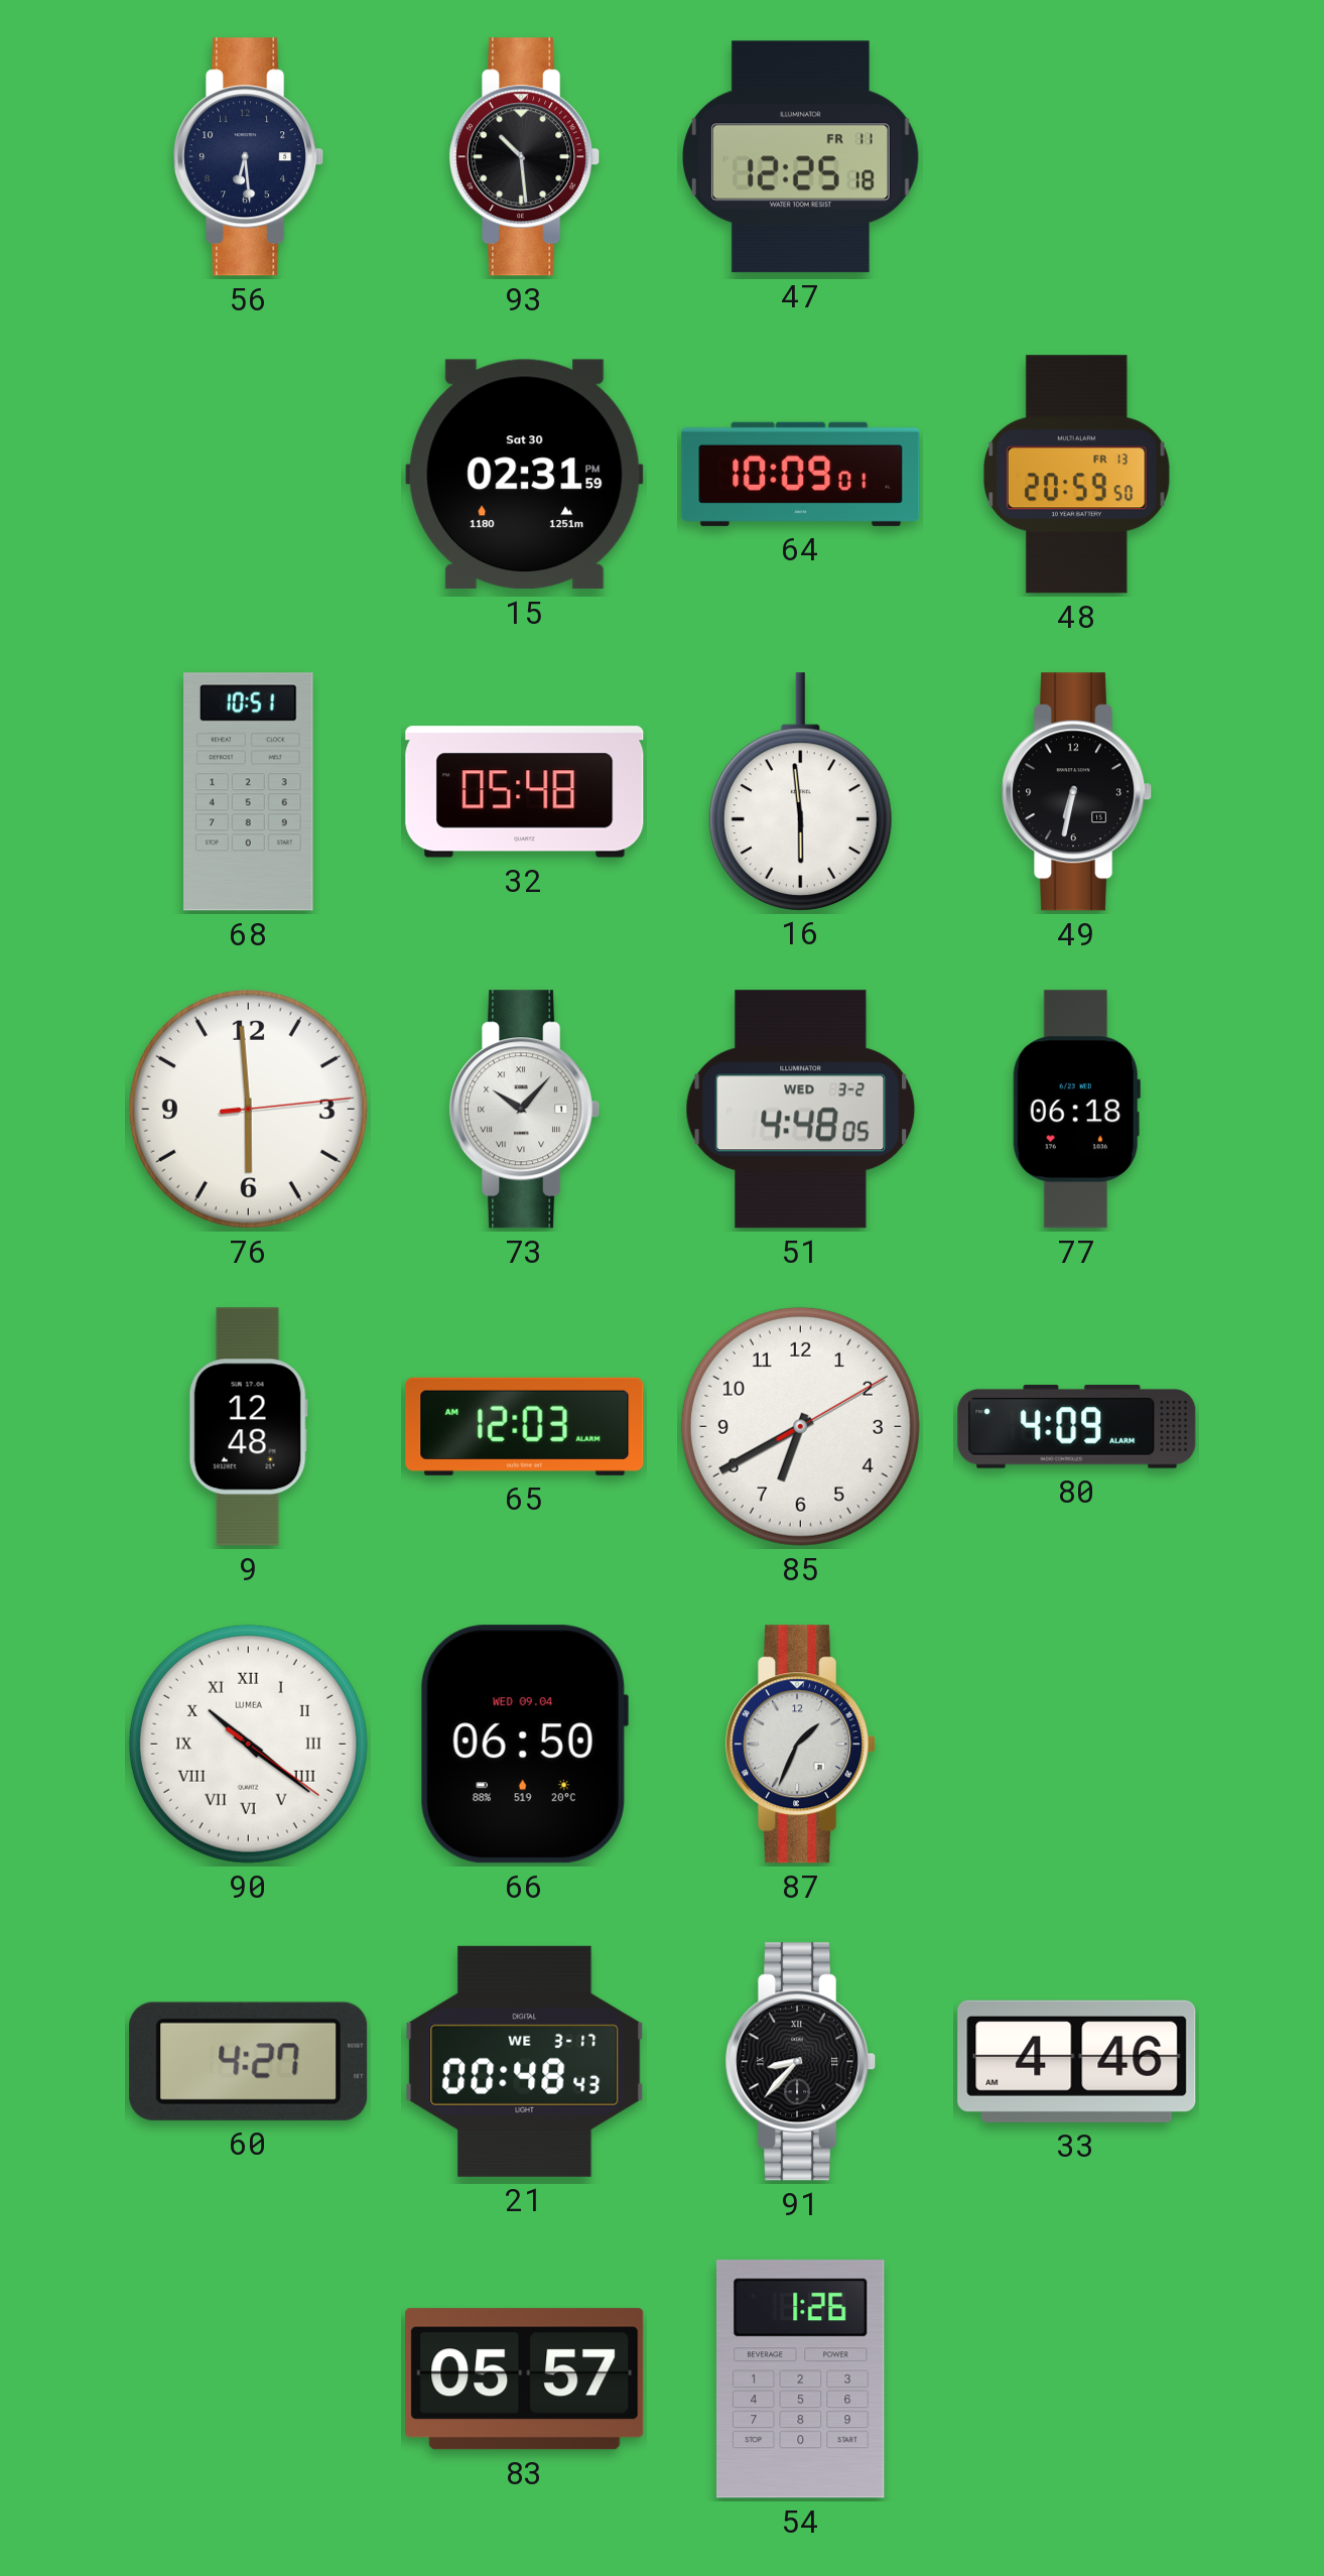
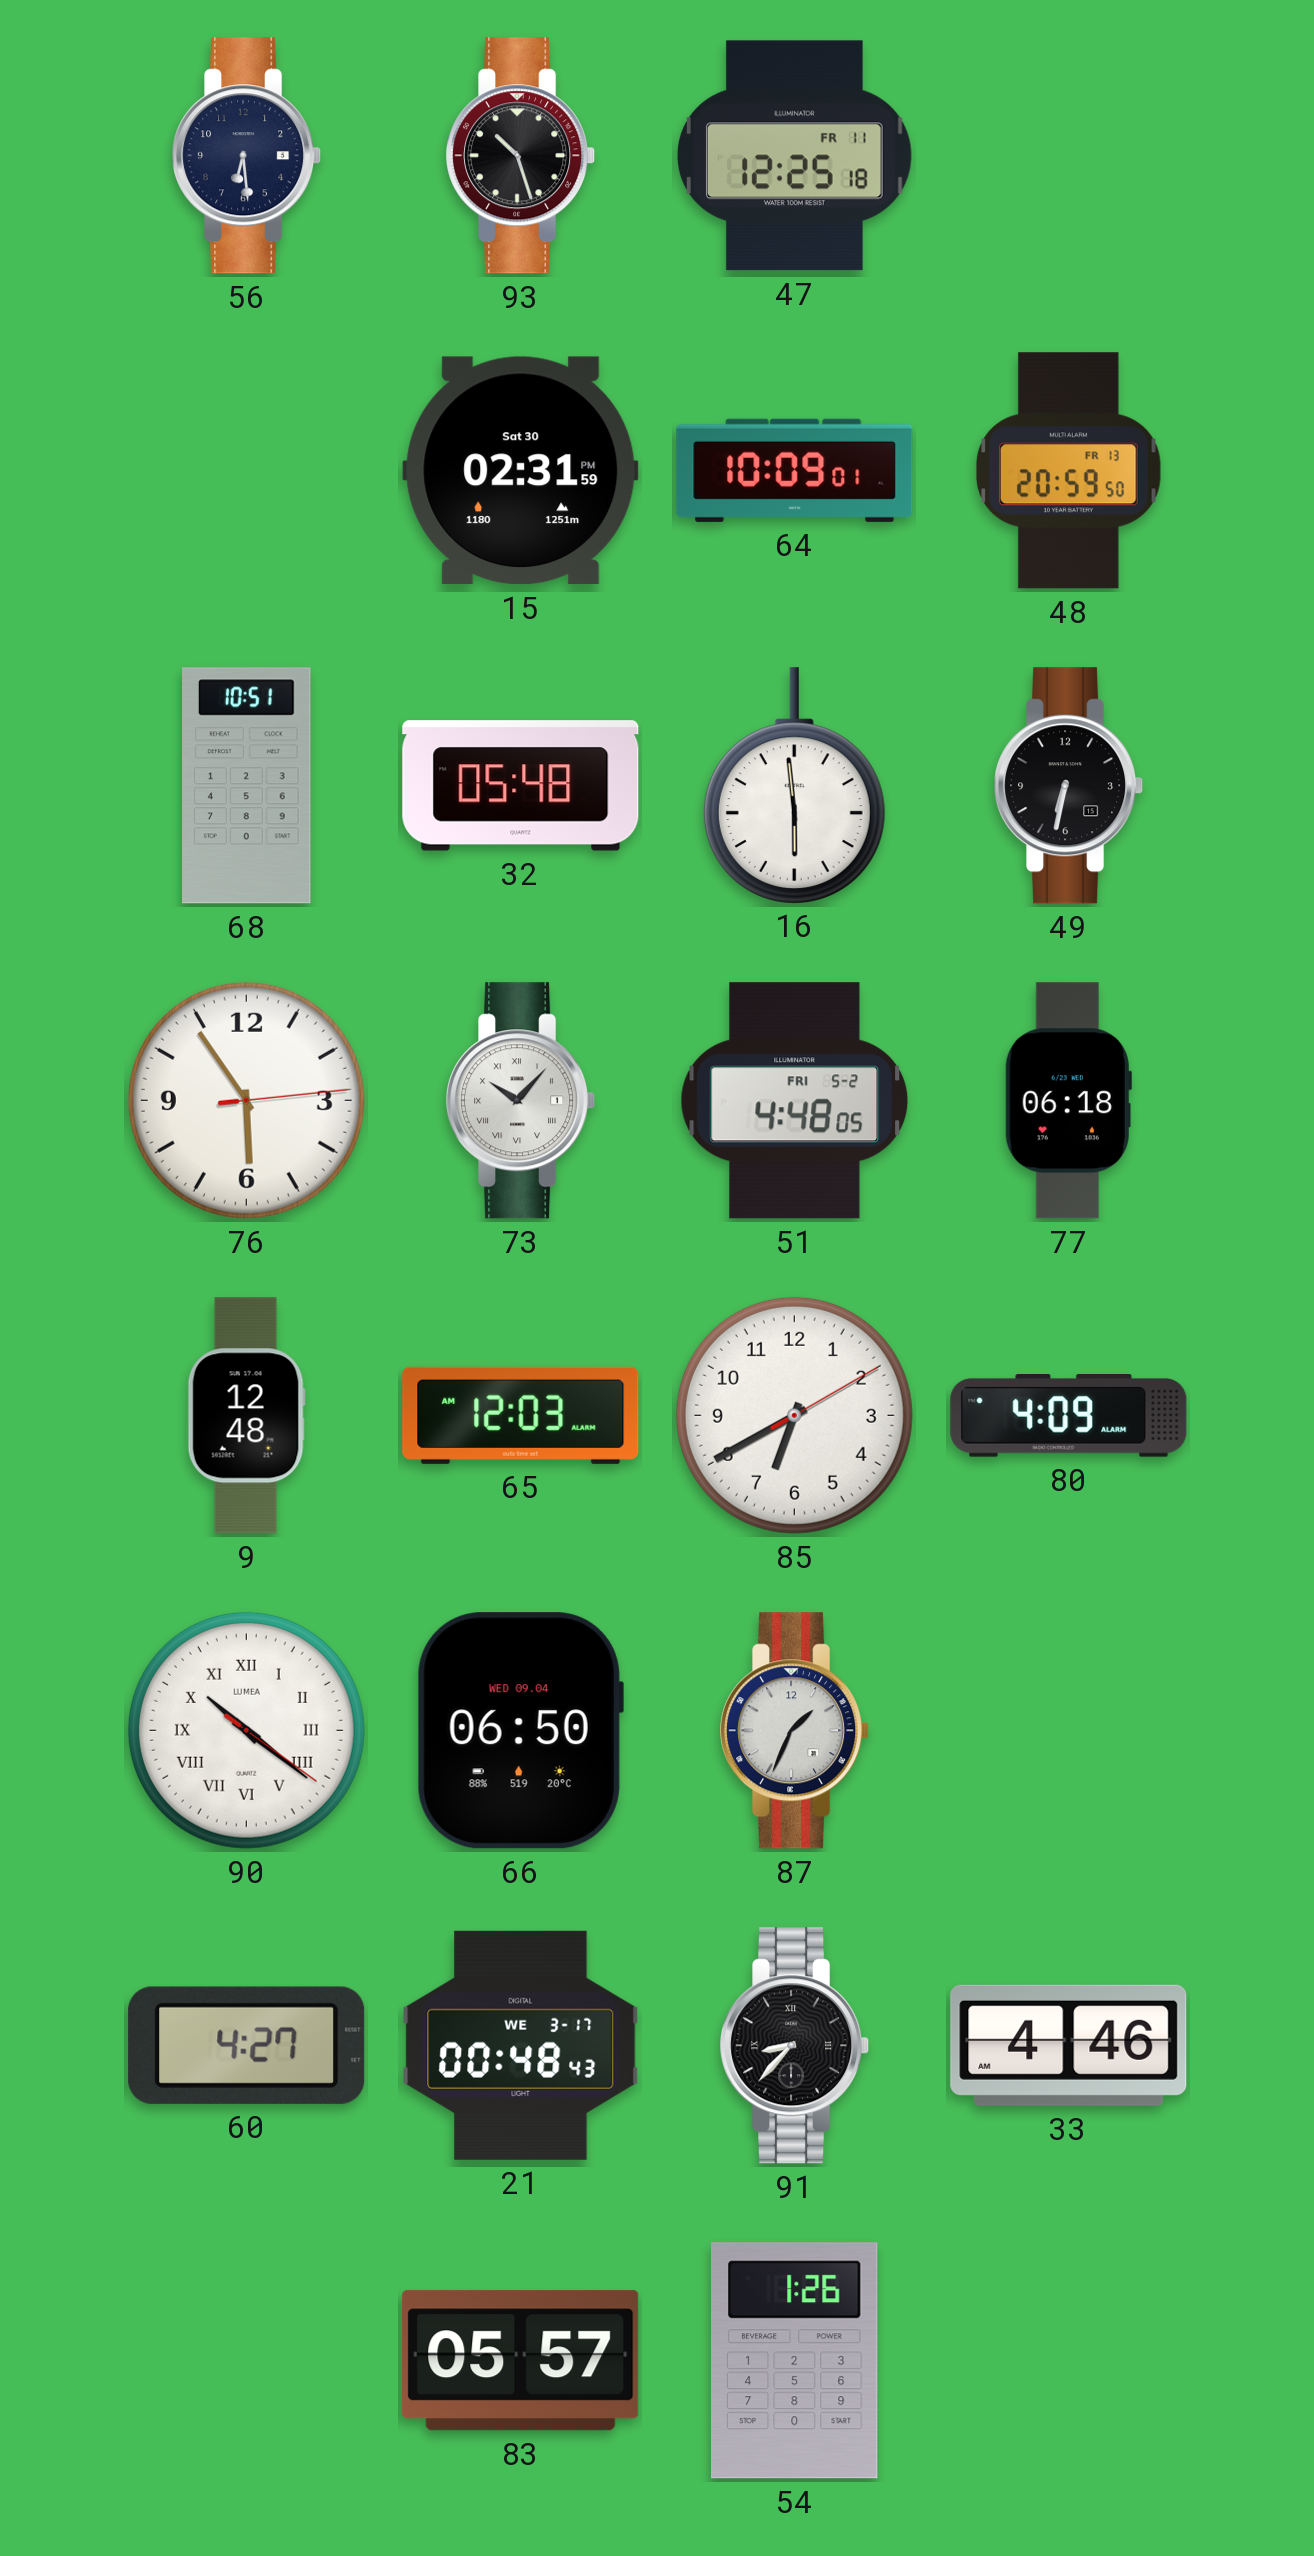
93: 10:29 -> 10:27
76: 5:59 -> 5:54
51 date: WED 3-2 -> FRI 5-2
